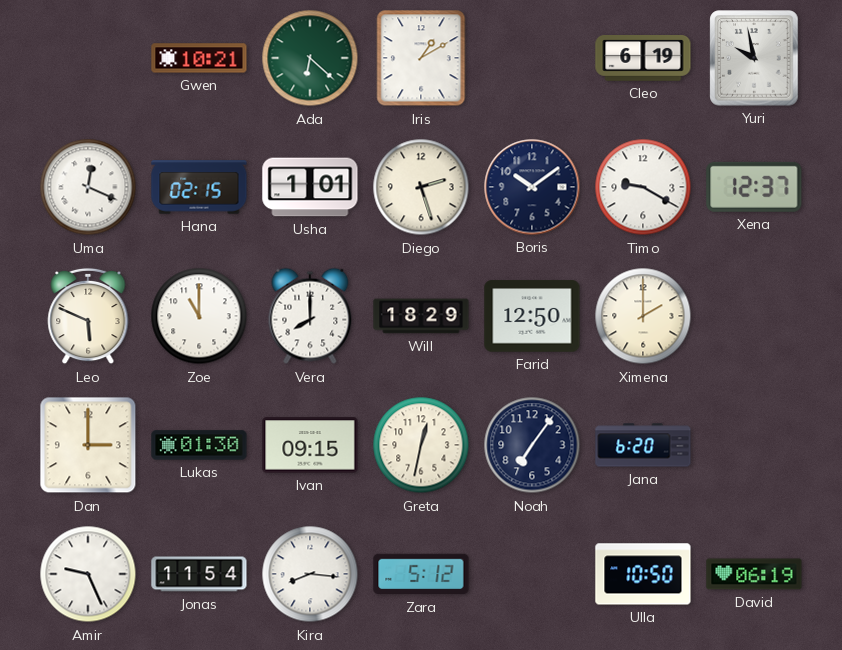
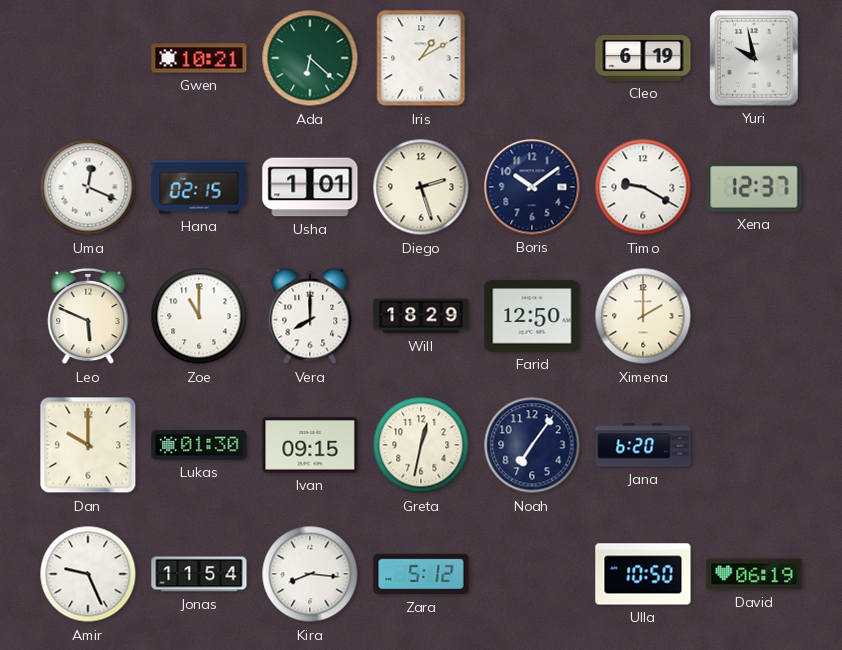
Dan: 3:00 -> 10:00
